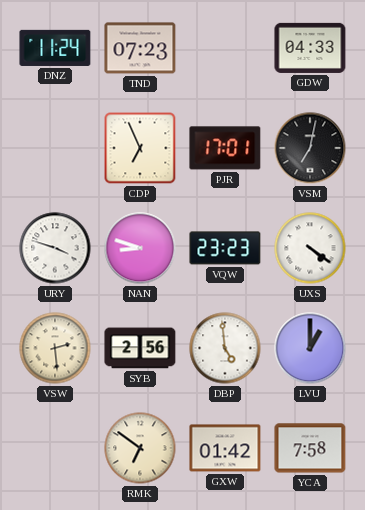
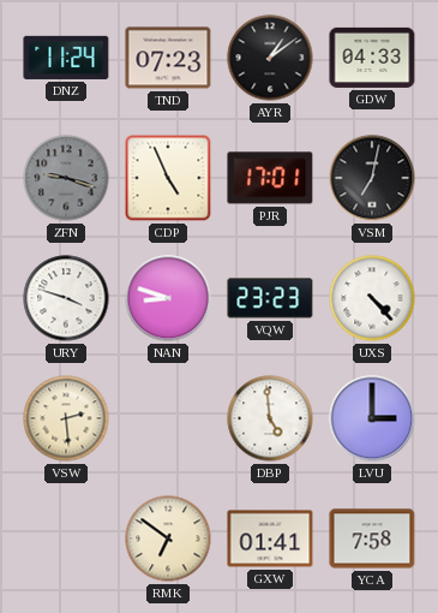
AYR: none -> 1:09
ZFN: none -> 9:18
CDP: 6:56 -> 4:56
UXS: 4:21 -> 4:23
SYB: 2:56 -> none
LVU: 1:00 -> 3:00
GXW: 01:42 -> 01:41
